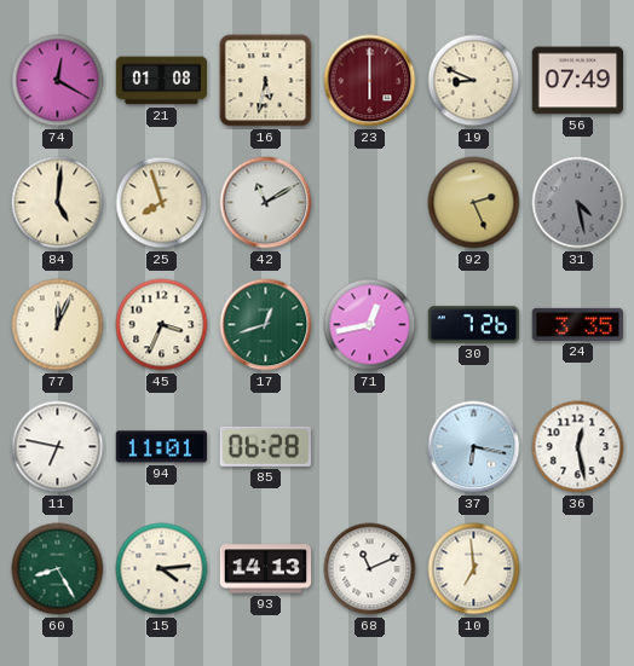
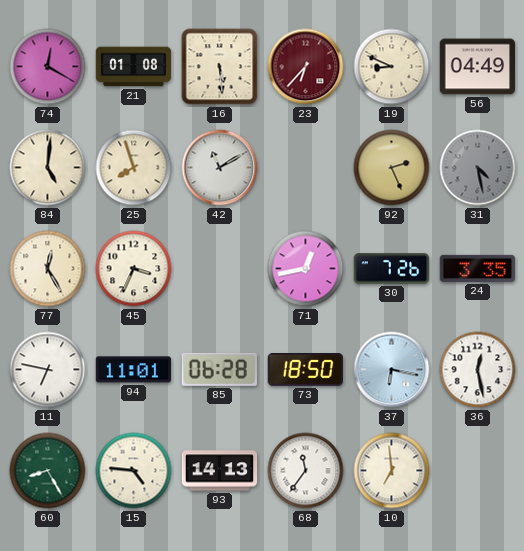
16: 5:32 -> 5:29
23: 6:00 -> 6:37
56: 07:49 -> 04:49
77: 12:04 -> 12:25
17: 12:42 -> none
73: none -> 18:50
15: 4:14 -> 4:46
68: 11:11 -> 11:36
